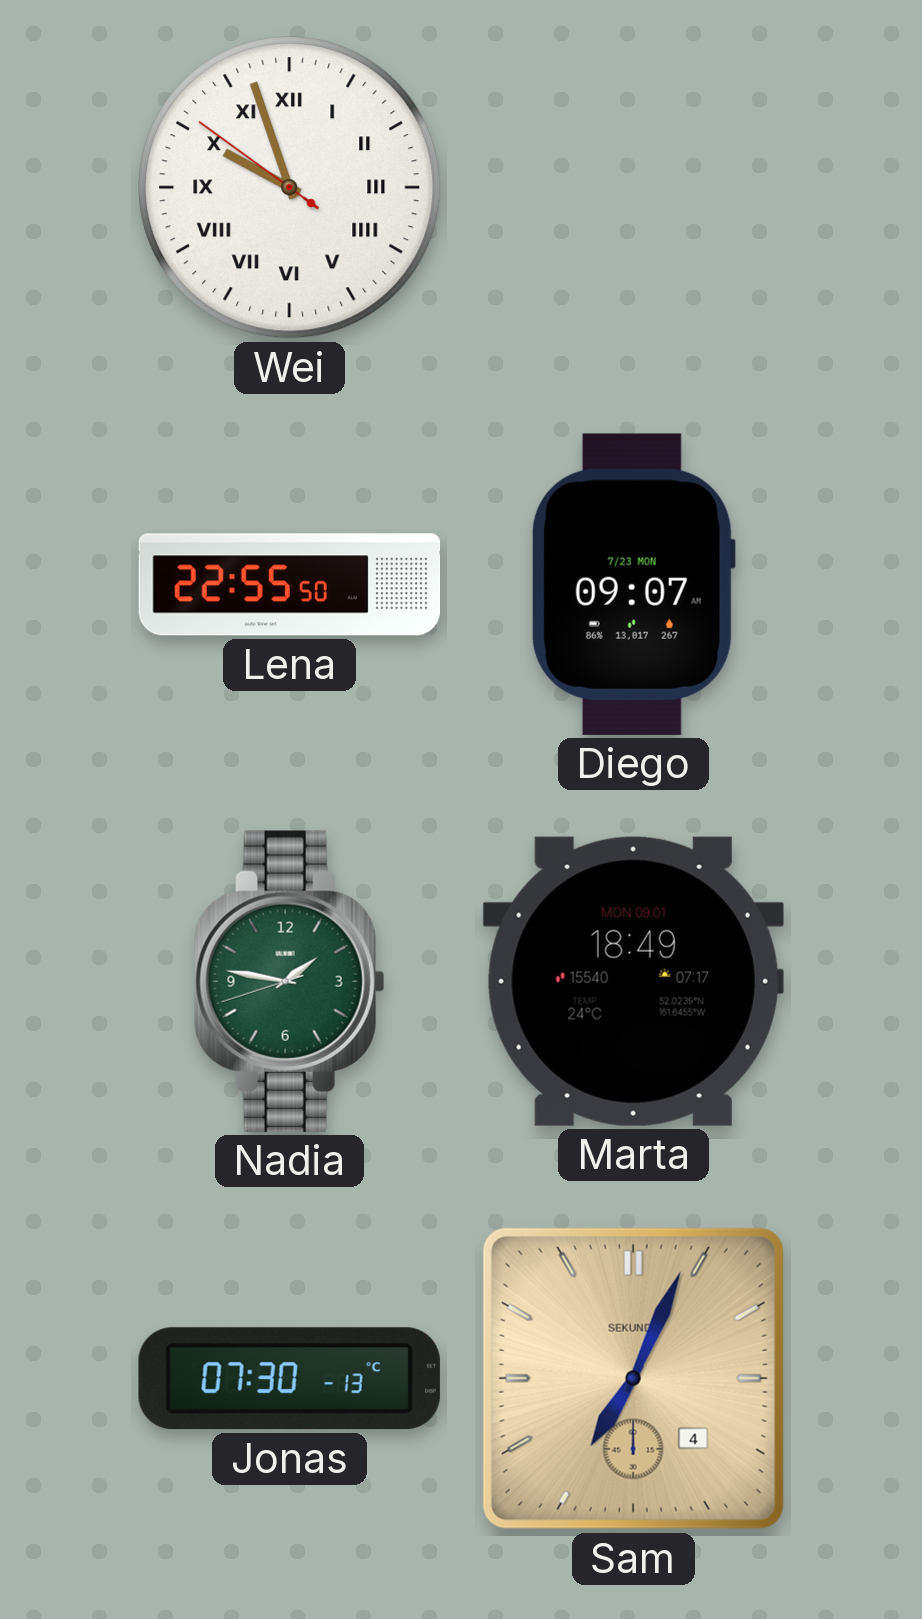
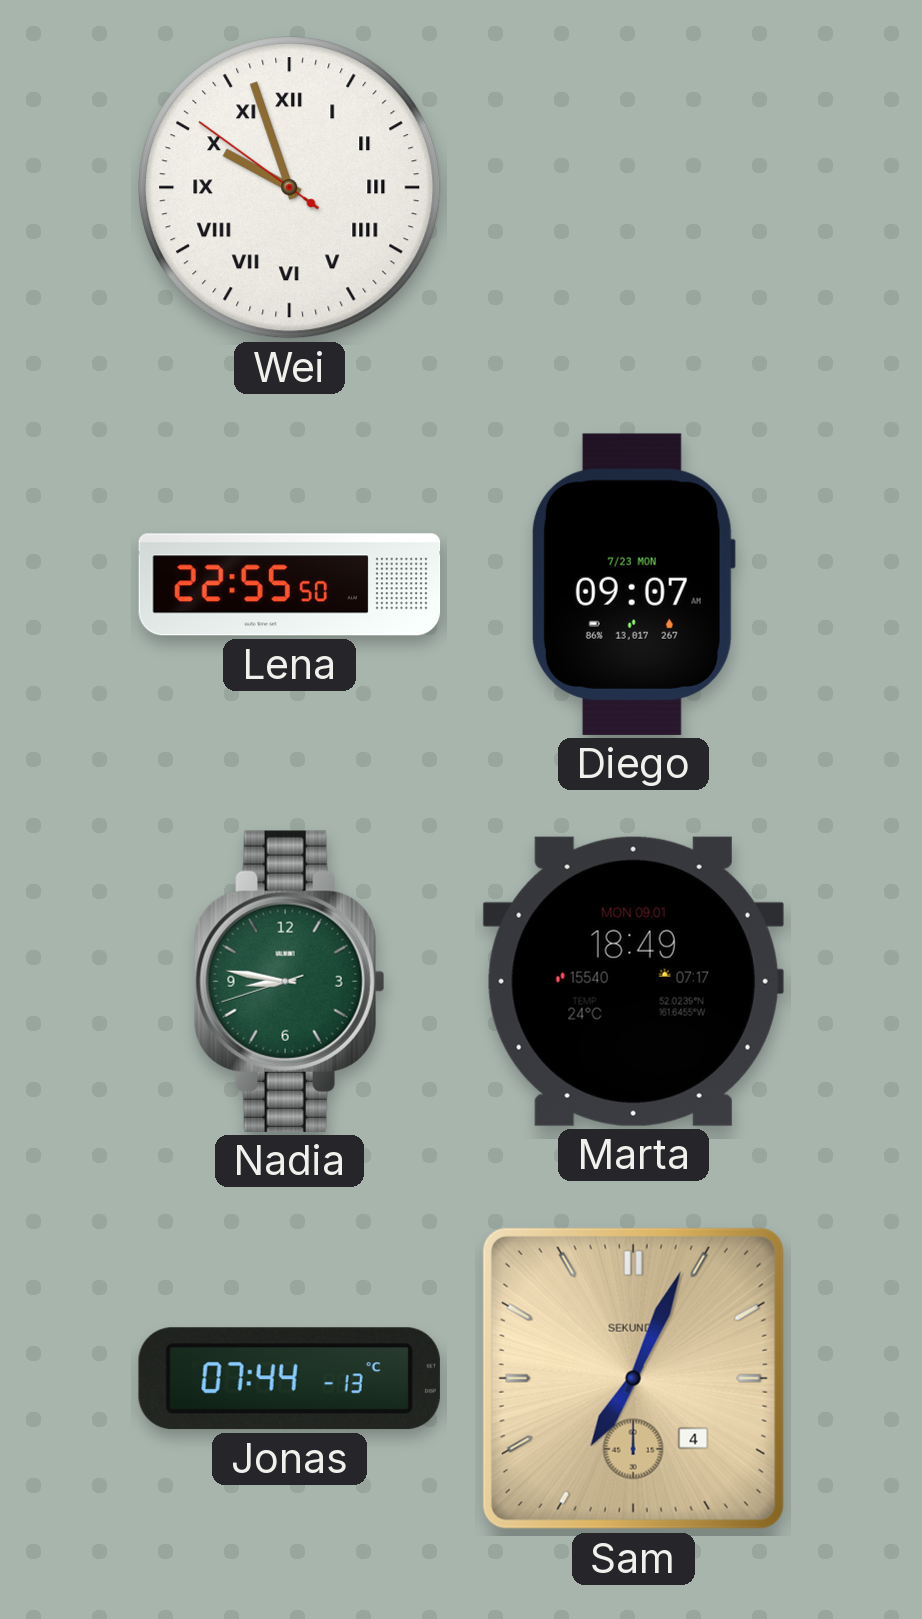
Nadia: 1:46 -> 8:46
Jonas: 07:30 -> 07:44
